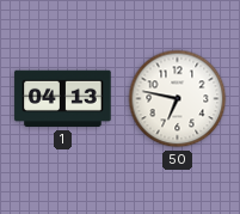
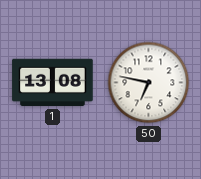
1: 04:13 -> 13:08
